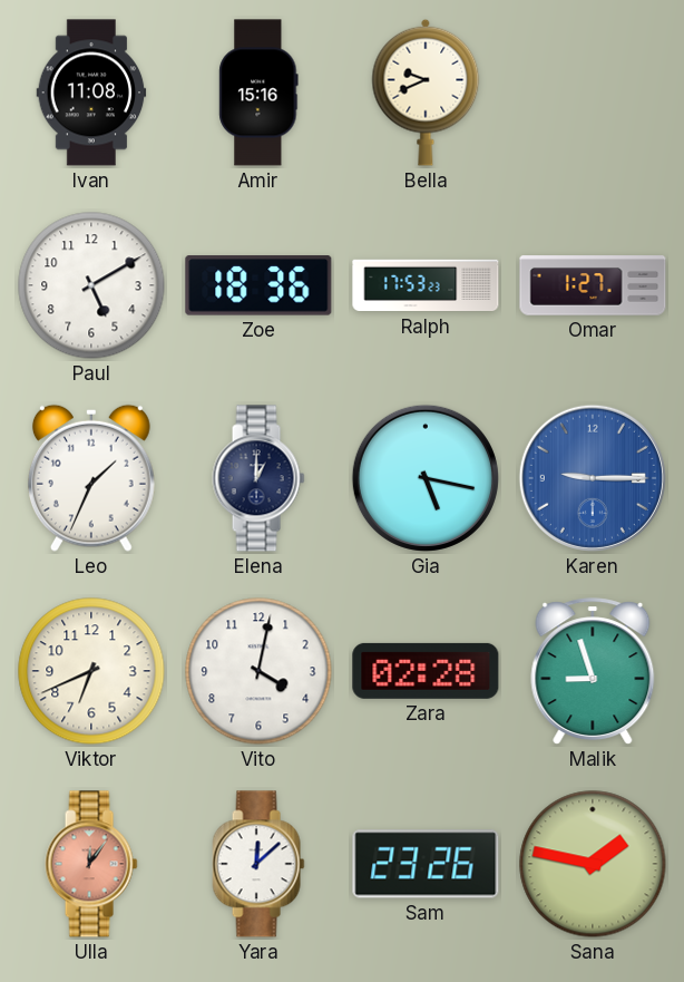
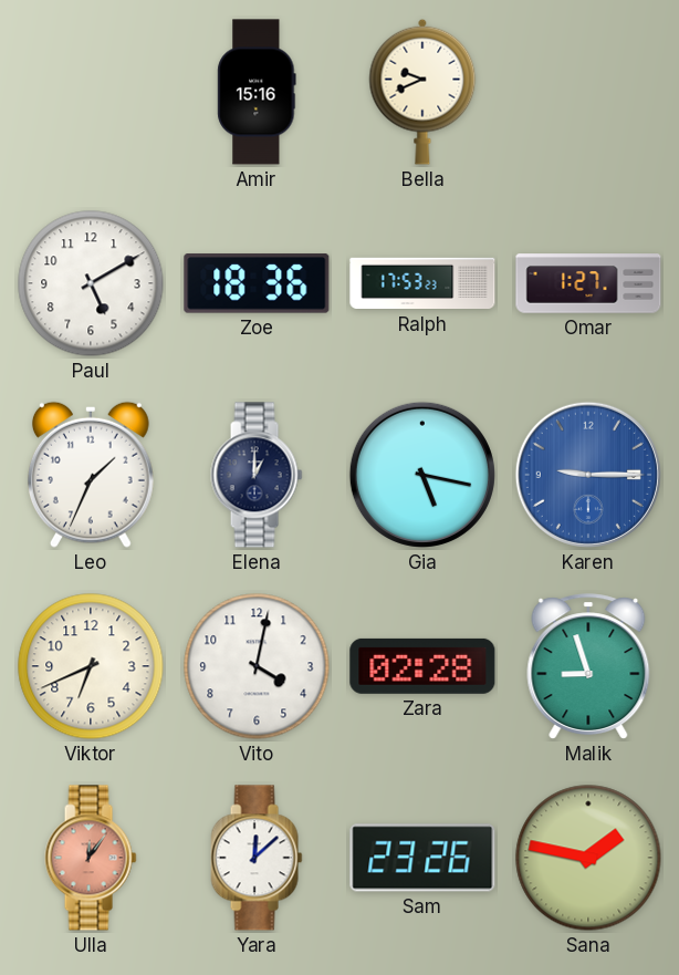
Ivan: 11:08 -> none
